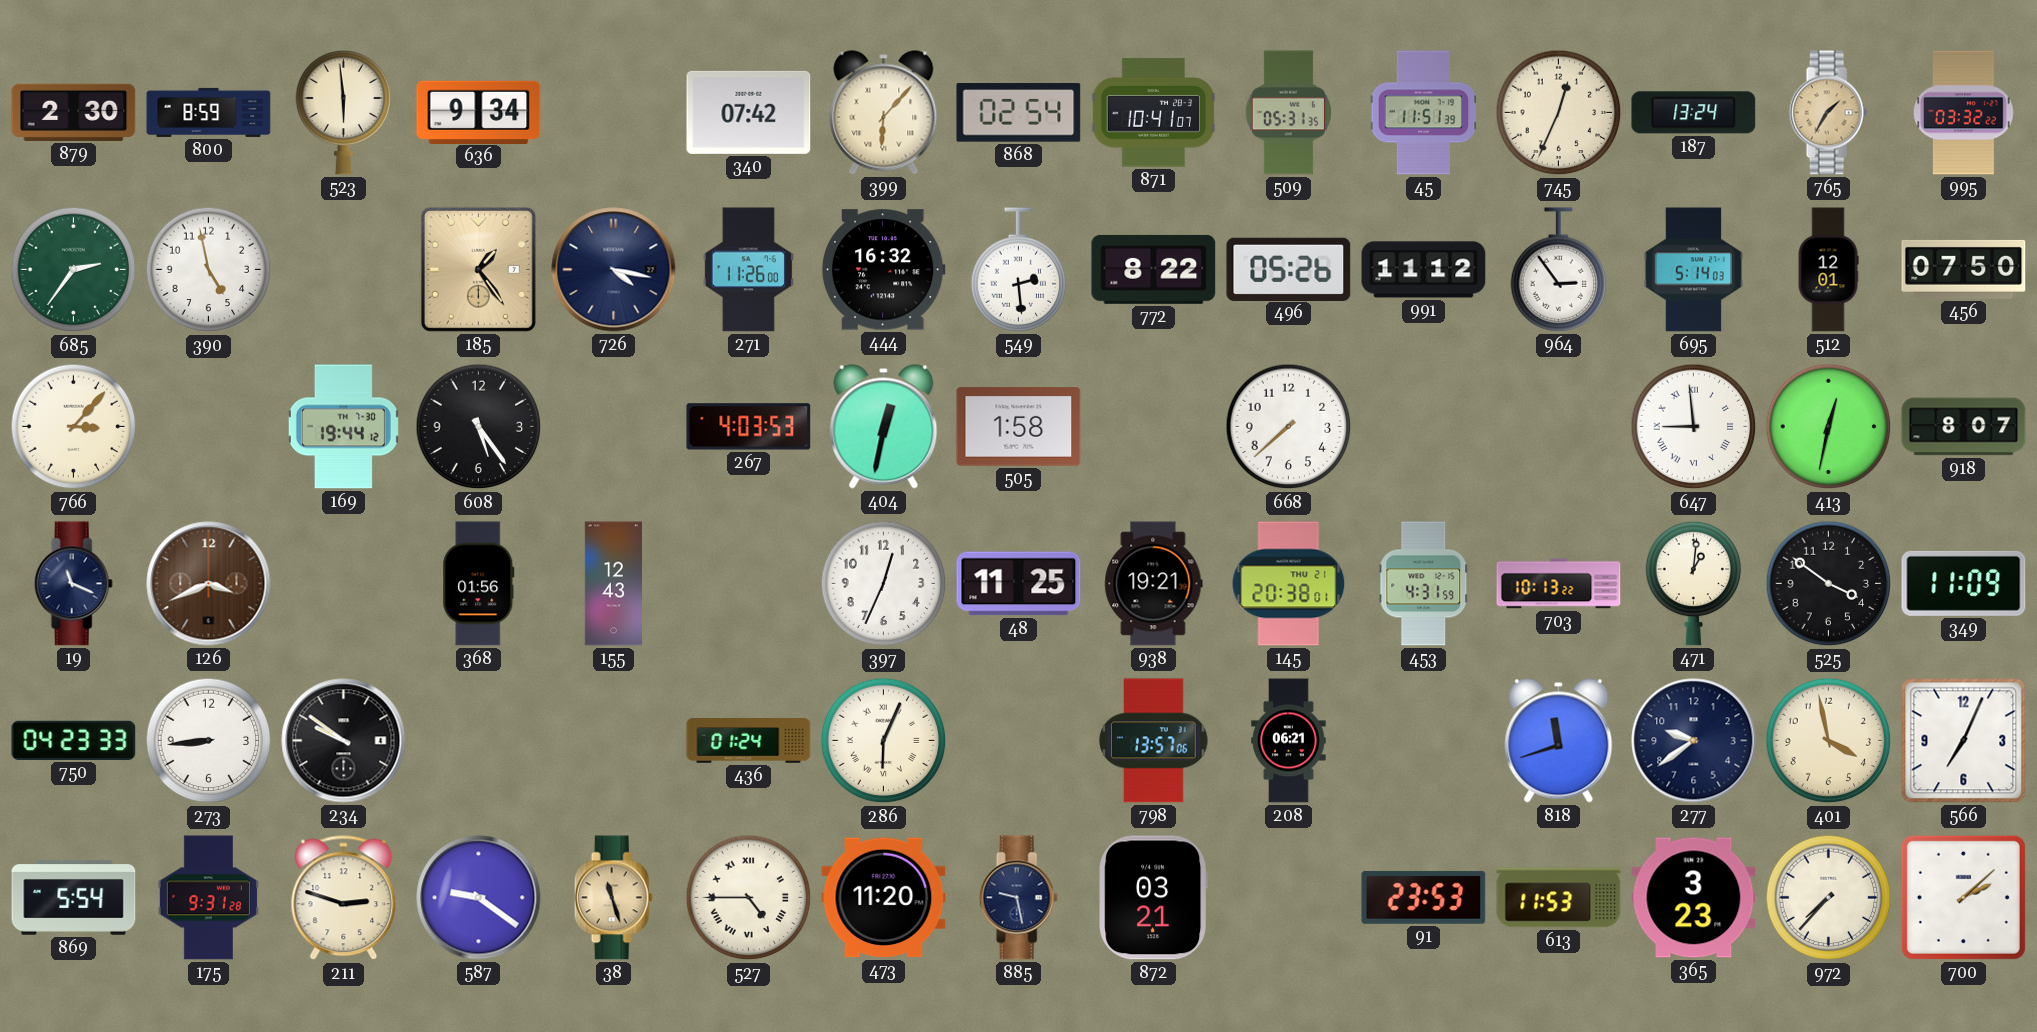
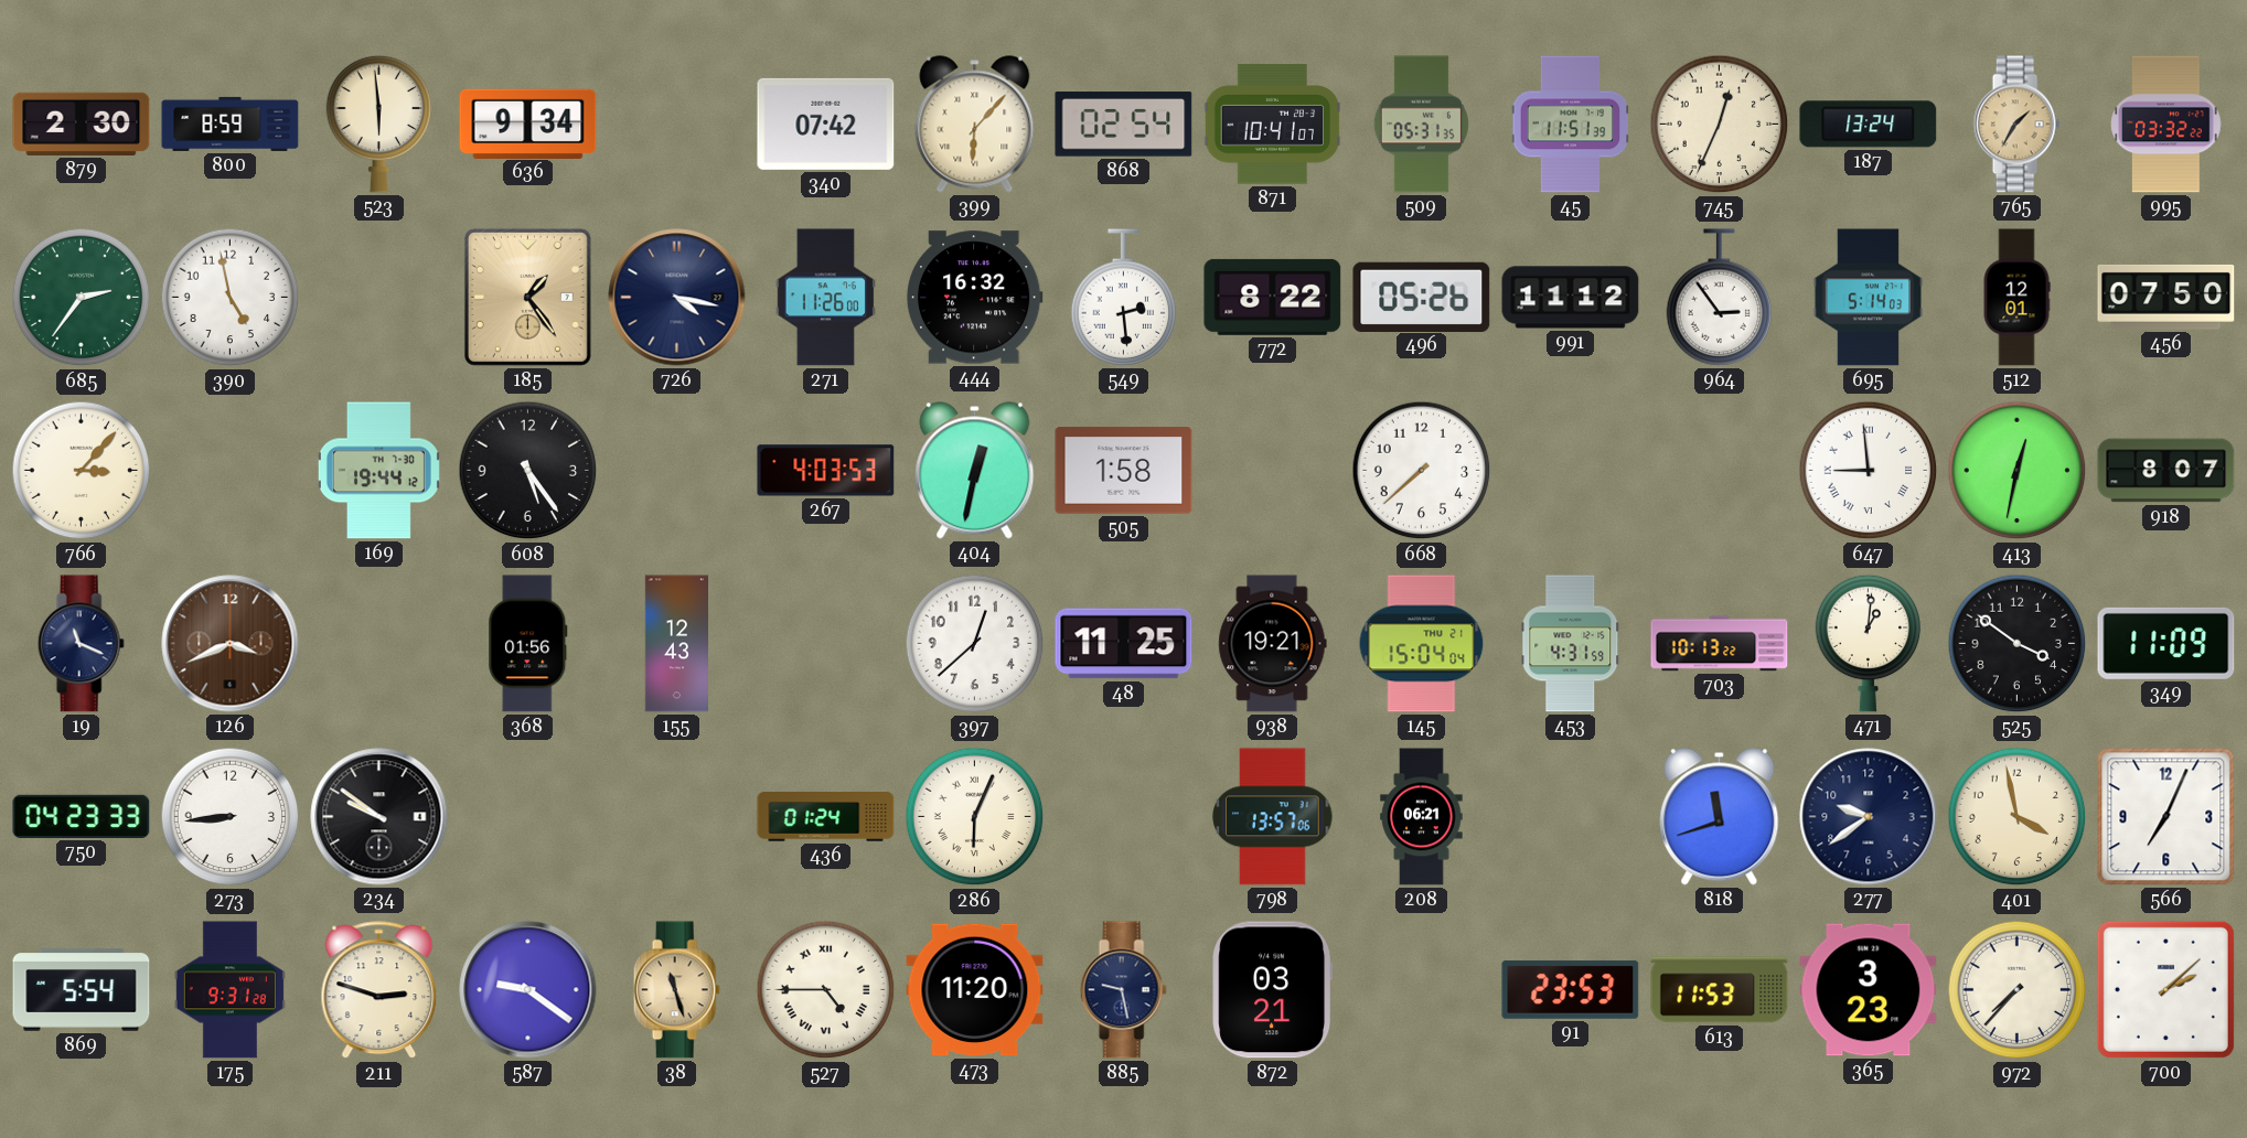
397: 12:34 -> 12:38
145: 20:38 -> 15:04
